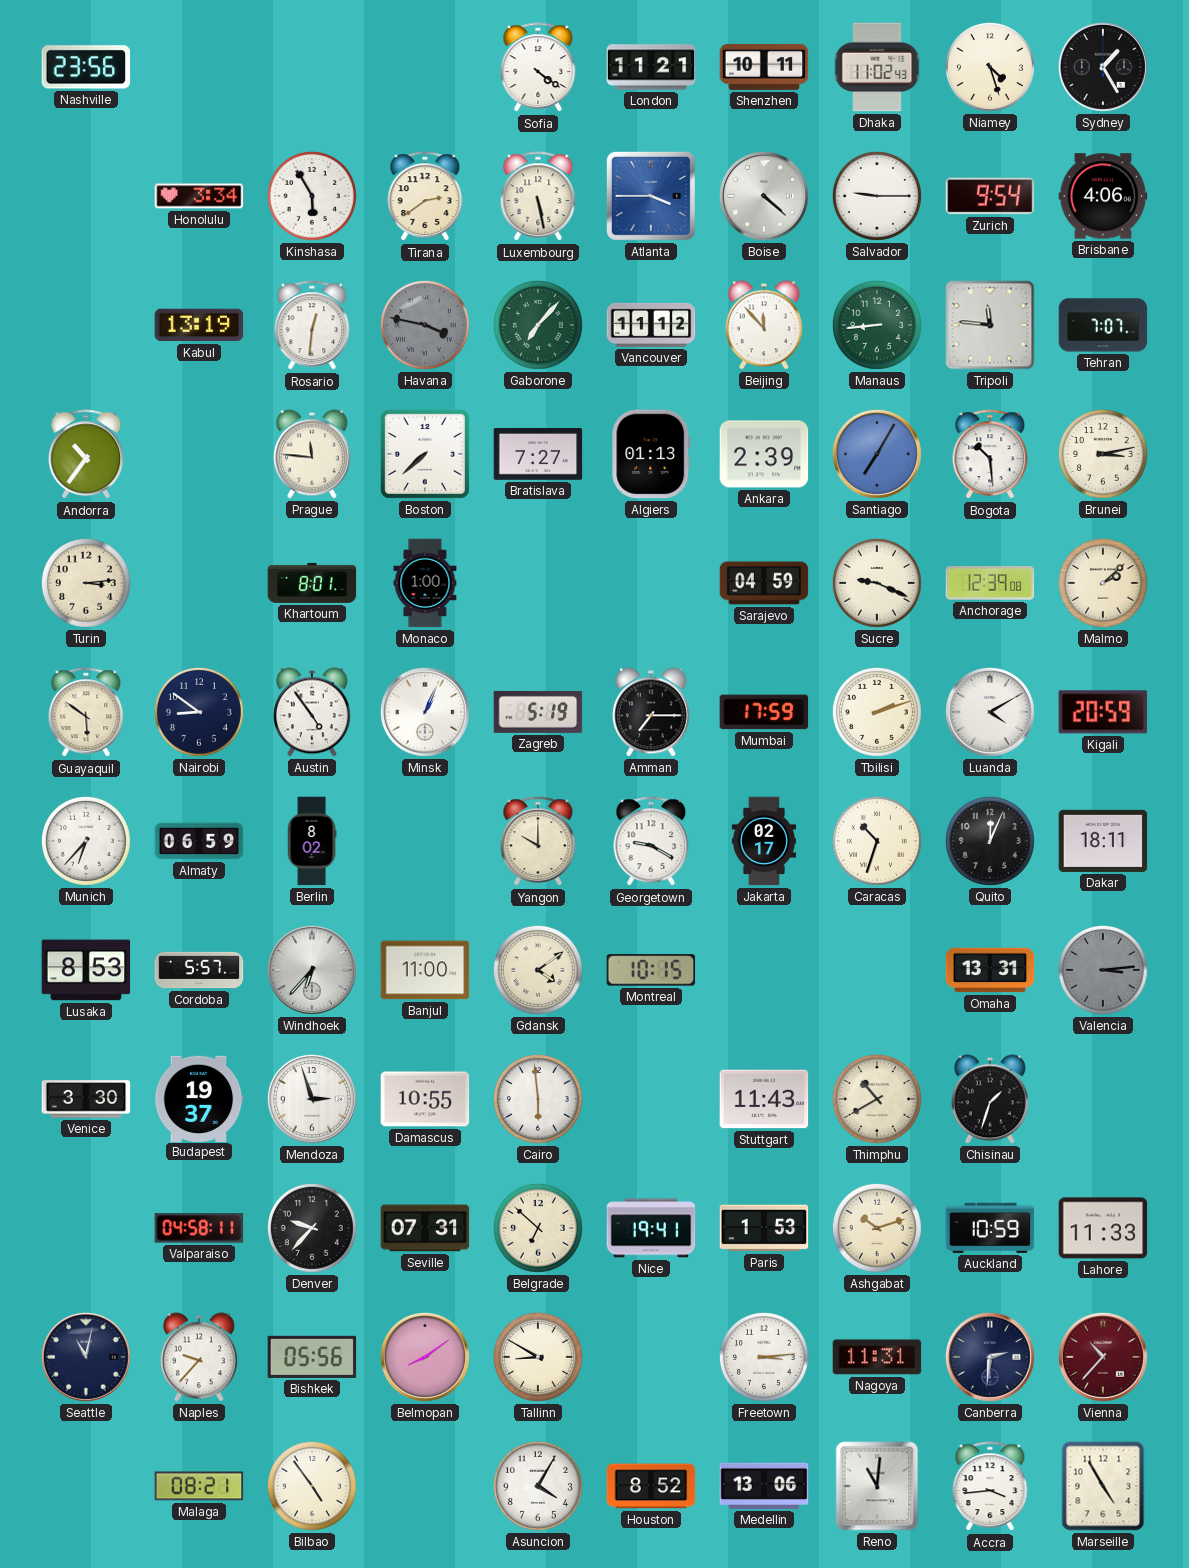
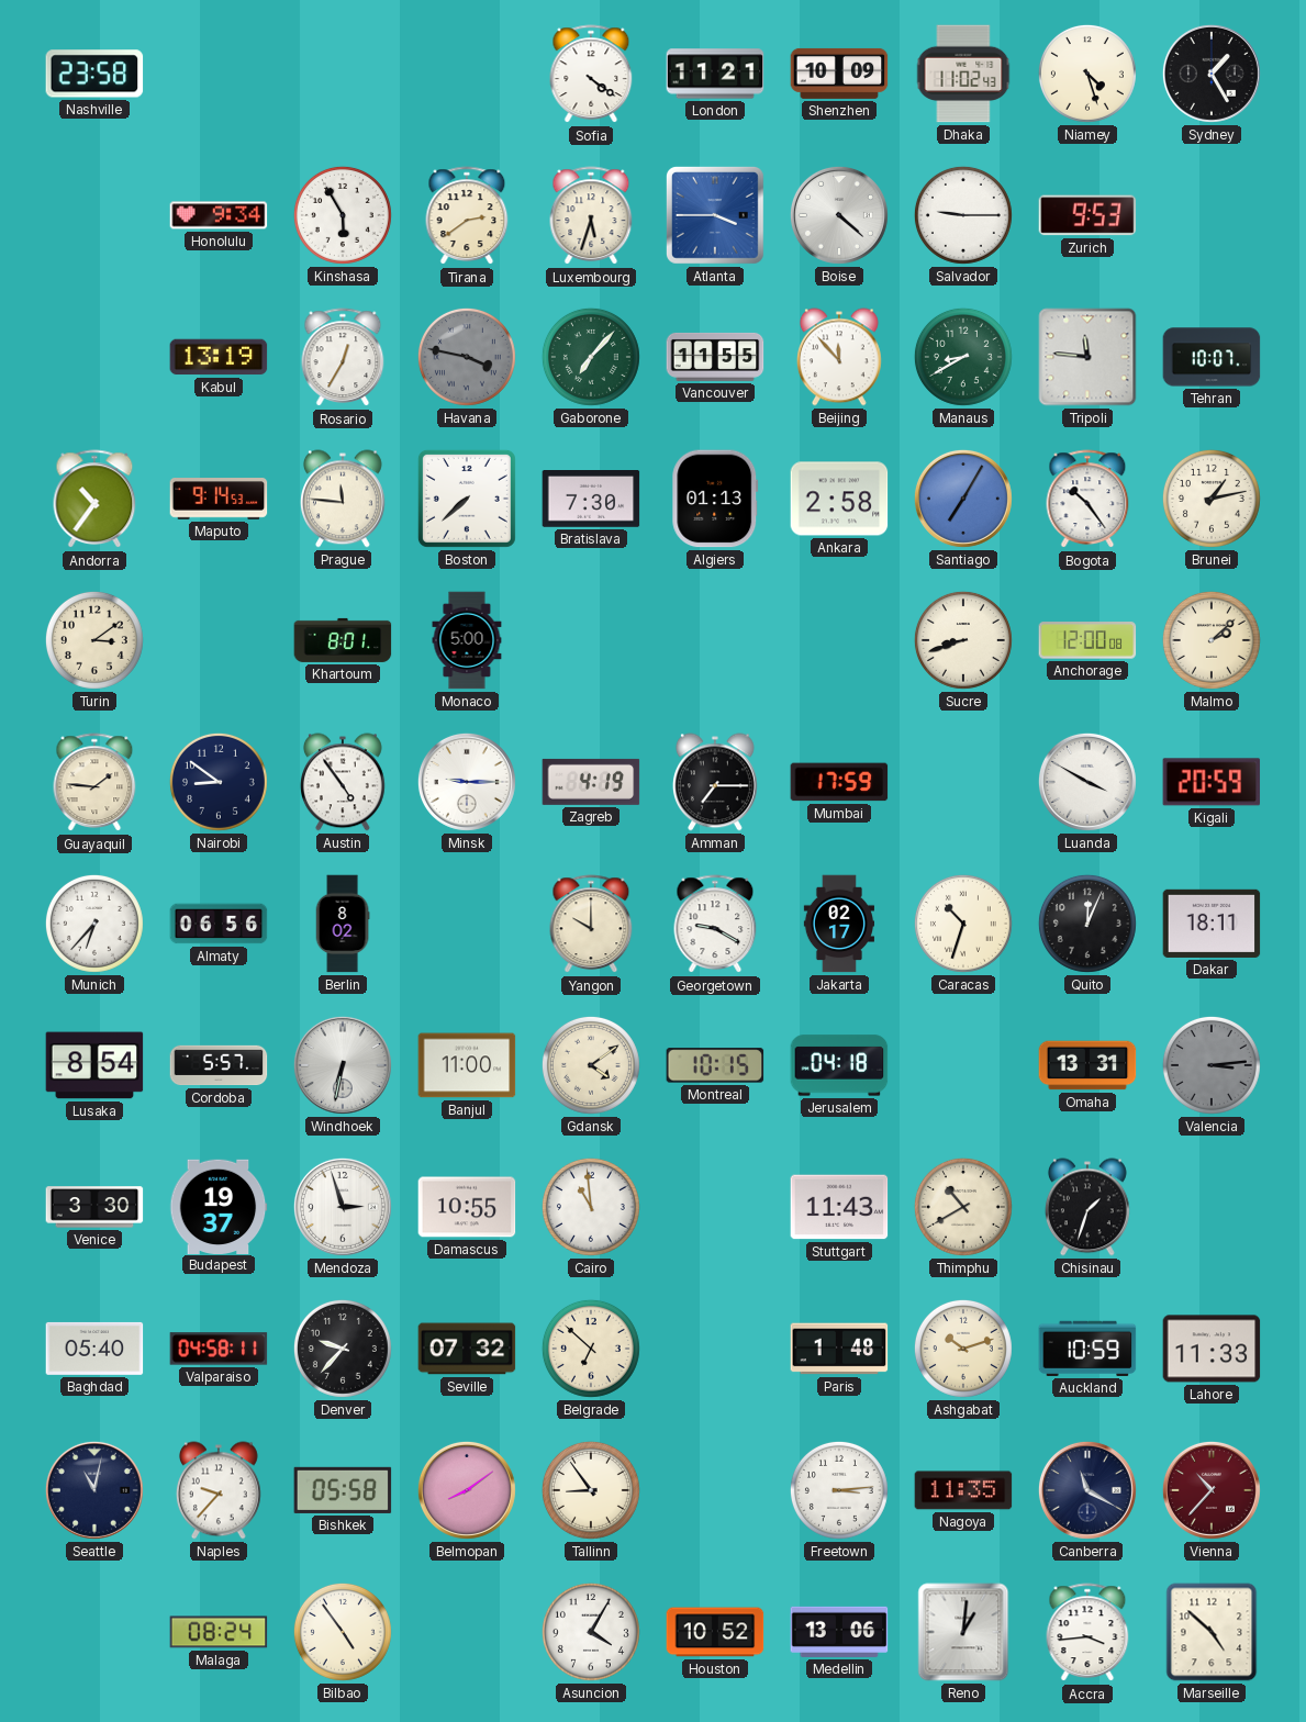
Nashville: 23:56 -> 23:58
Shenzhen: 10:11 -> 10:09
Honolulu: 3:34 -> 9:34
Luxembourg: 5:28 -> 5:33
Zurich: 9:54 -> 9:53
Brisbane: 4:06 -> none
Rosario: 12:31 -> 12:35
Vancouver: 11:12 -> 11:55
Manaus: 8:44 -> 8:40
Tehran: 7:07 -> 10:07
Maputo: none -> 9:14
Bratislava: 7:27 -> 7:30
Ankara: 2:39 -> 2:58
Bogota: 10:29 -> 10:24
Brunei: 3:13 -> 1:13
Turin: 3:14 -> 3:09
Monaco: 1:00 -> 5:00
Sarajevo: 04:59 -> none
Sucre: 9:19 -> 8:42
Anchorage: 12:39 -> 12:00
Guayaquil: 5:51 -> 1:46
Minsk: 1:04 -> 9:15
Zagreb: 5:19 -> 4:19
Tbilisi: 2:12 -> none
Luanda: 4:10 -> 3:50
Almaty: 06:59 -> 06:56
Lusaka: 8:53 -> 8:54
Windhoek: 6:37 -> 6:32
Jerusalem: none -> 04:18
Cairo: 5:59 -> 10:59
Baghdad: none -> 05:40
Seville: 07:31 -> 07:32
Nice: 19:41 -> none
Paris: 1:53 -> 1:48
Bishkek: 05:56 -> 05:58
Tallinn: 8:50 -> 8:54
Nagoya: 11:31 -> 11:35
Canberra: 2:31 -> 11:20
Malaga: 08:21 -> 08:24
Houston: 8:52 -> 10:52
Reno: 11:01 -> 1:01
Marseille: 4:55 -> 4:52
